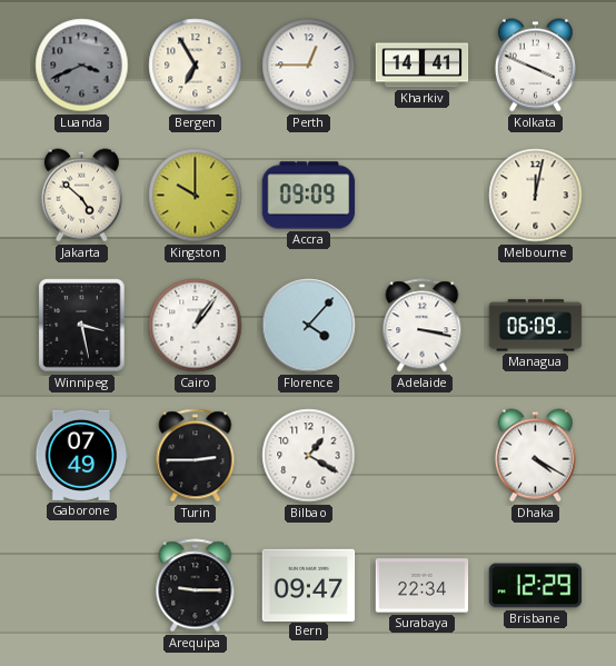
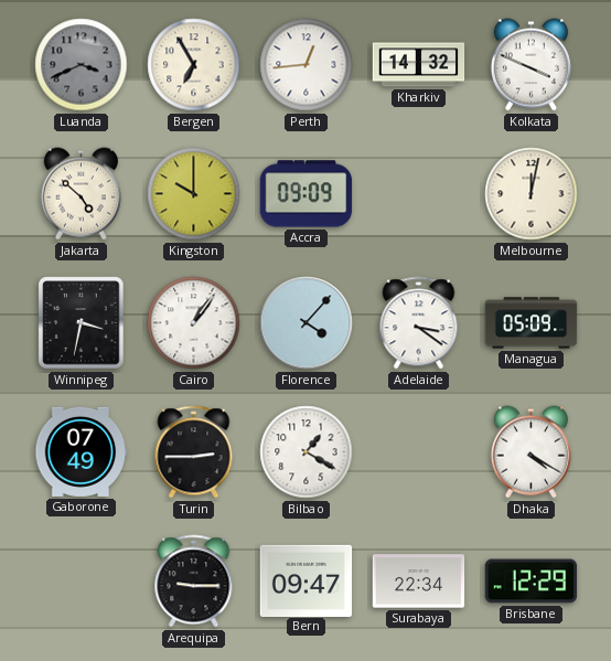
Perth: 12:45 -> 12:44
Kharkiv: 14:41 -> 14:32
Winnipeg: 3:28 -> 3:32
Adelaide: 3:17 -> 3:21
Managua: 06:09 -> 05:09
